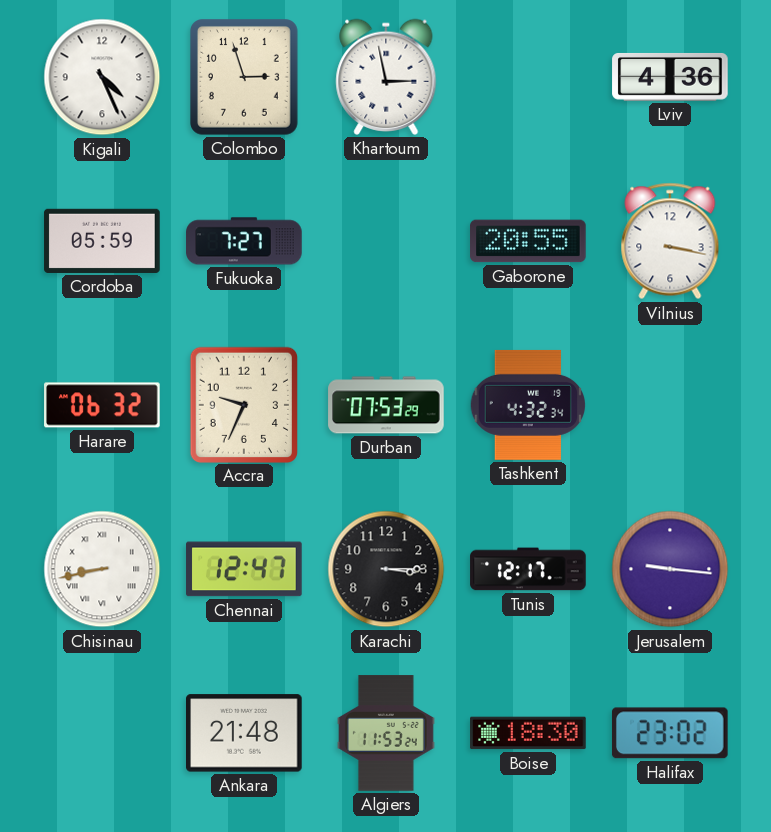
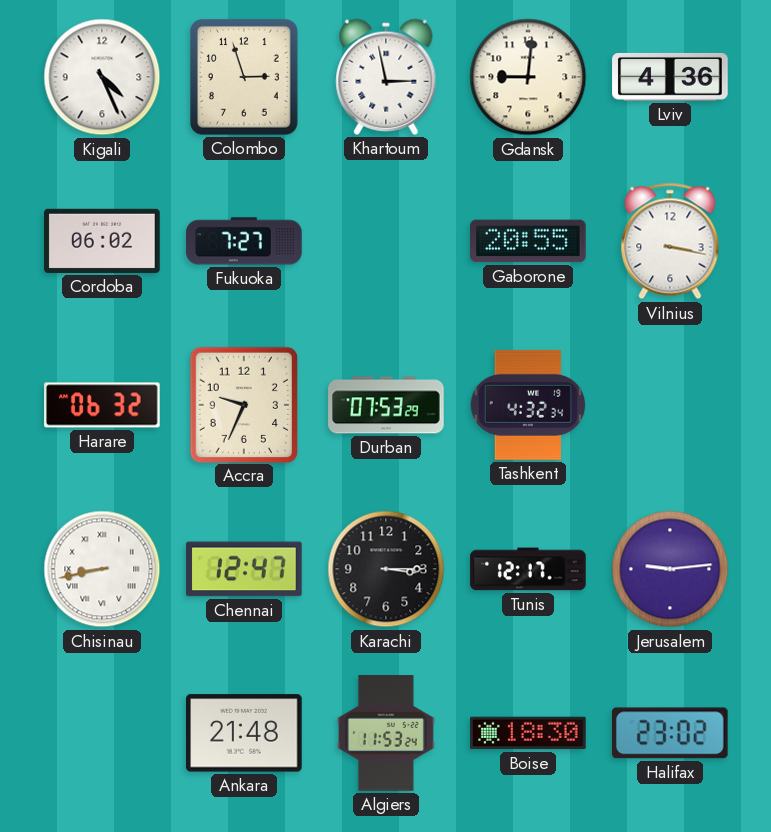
Gdansk: none -> 9:01
Cordoba: 05:59 -> 06:02
Jerusalem: 9:16 -> 9:14
